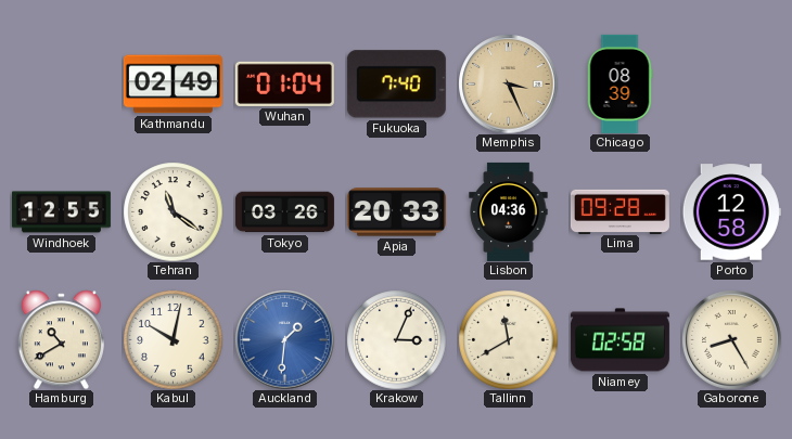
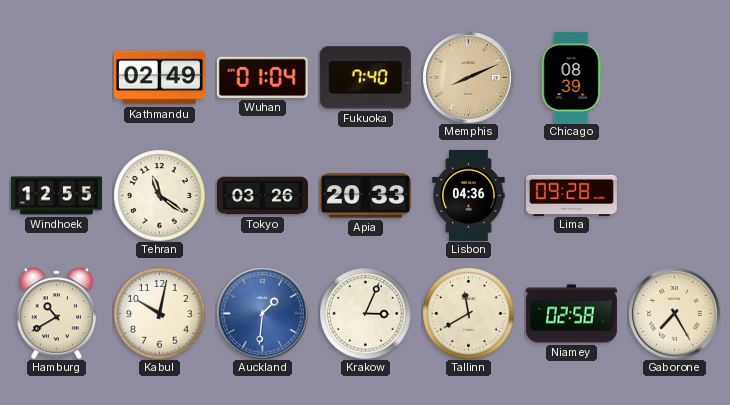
Memphis: 3:26 -> 8:11
Porto: 12:58 -> none
Gaborone: 8:25 -> 7:25
